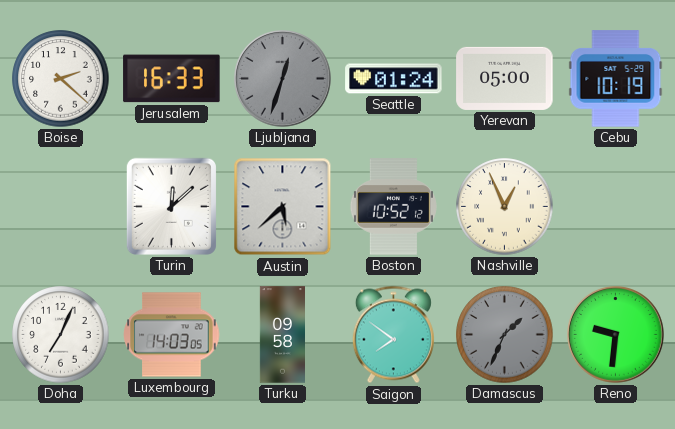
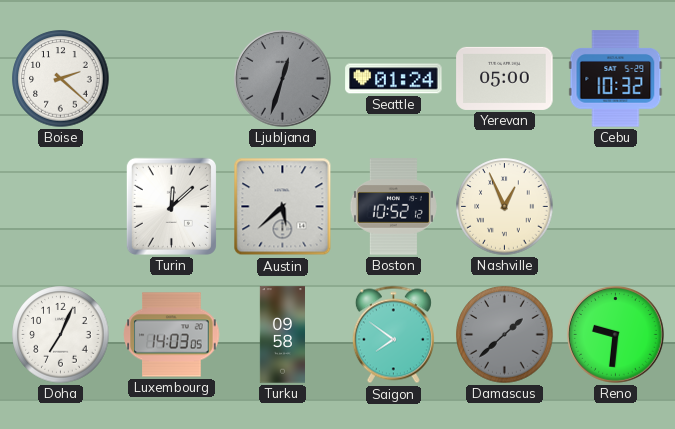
Jerusalem: 16:33 -> none
Cebu: 10:19 -> 10:32
Damascus: 1:34 -> 1:38
